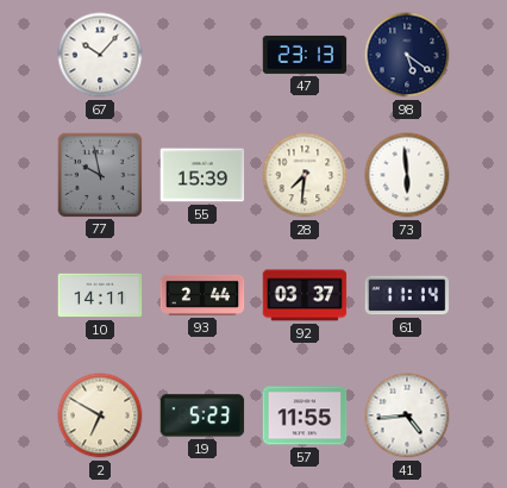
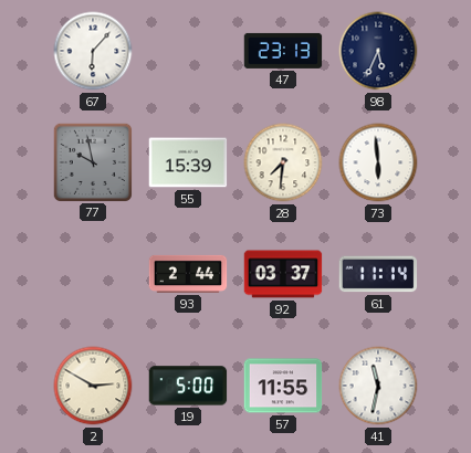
67: 10:07 -> 6:07
98: 5:21 -> 5:34
10: 14:11 -> none
2: 6:50 -> 2:50
19: 5:23 -> 5:00
41: 4:44 -> 11:32
